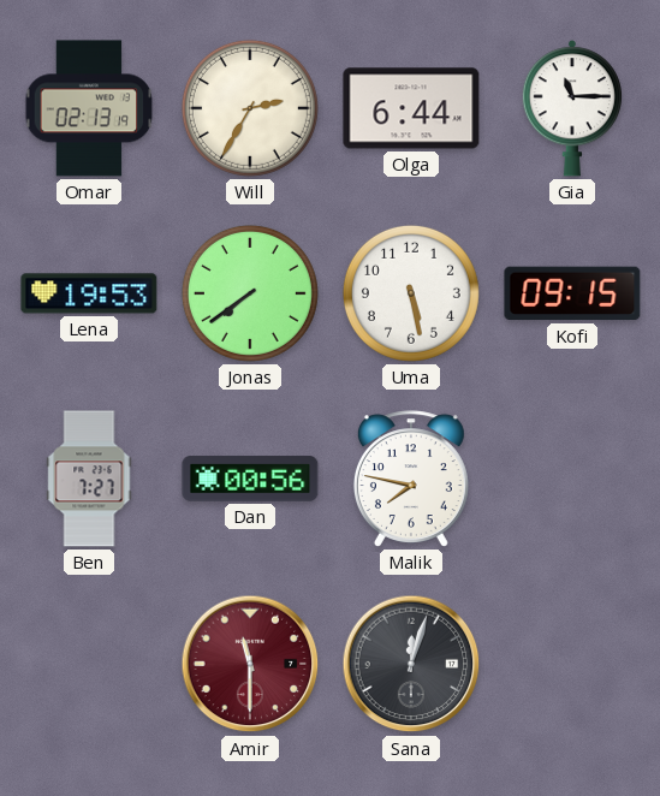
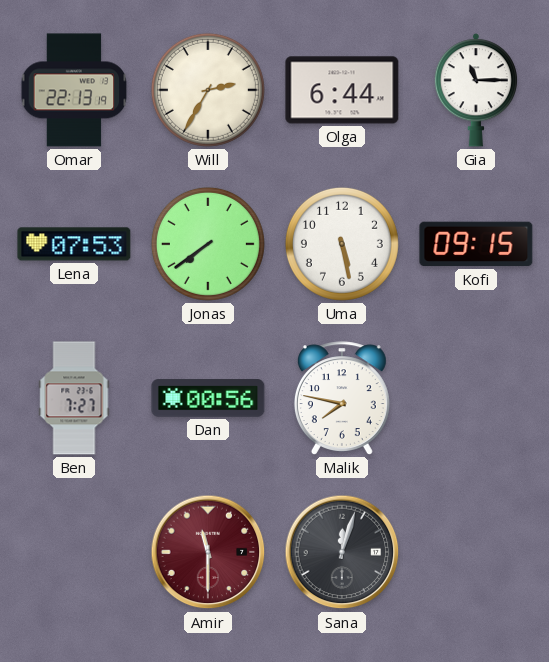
Omar: 02:13 -> 22:13
Lena: 19:53 -> 07:53
